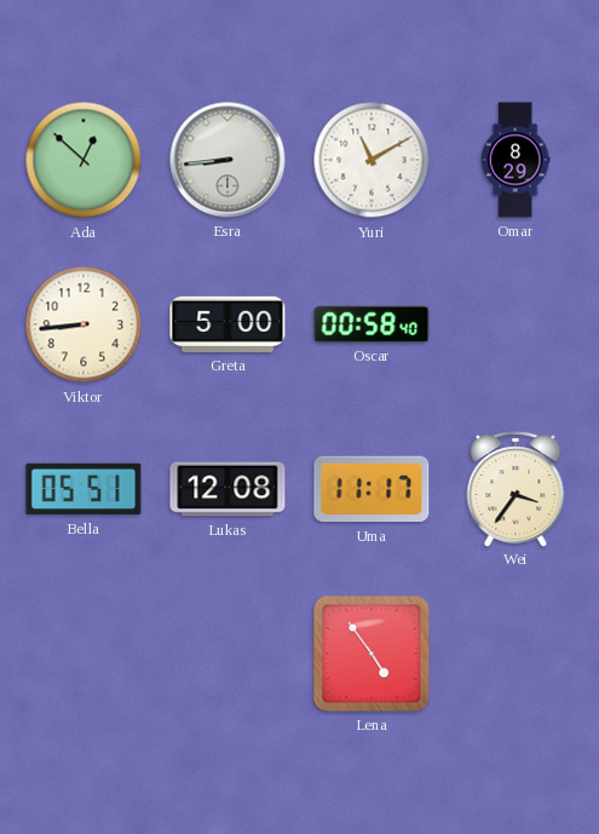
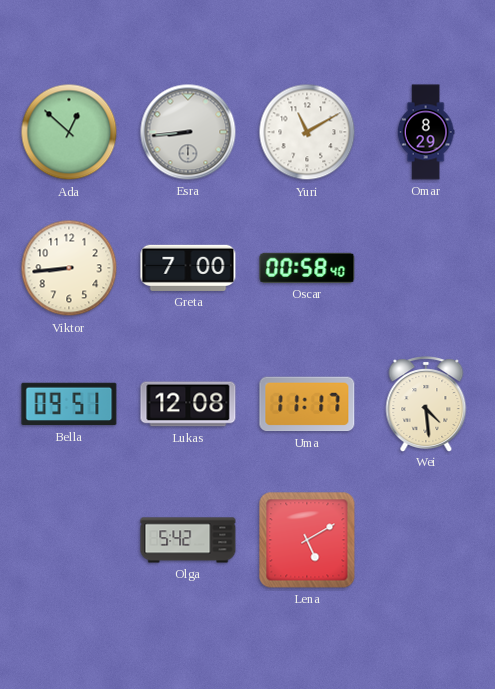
Greta: 5:00 -> 7:00
Bella: 05:51 -> 09:51
Wei: 3:36 -> 4:29
Olga: none -> 5:42
Lena: 4:54 -> 5:10
